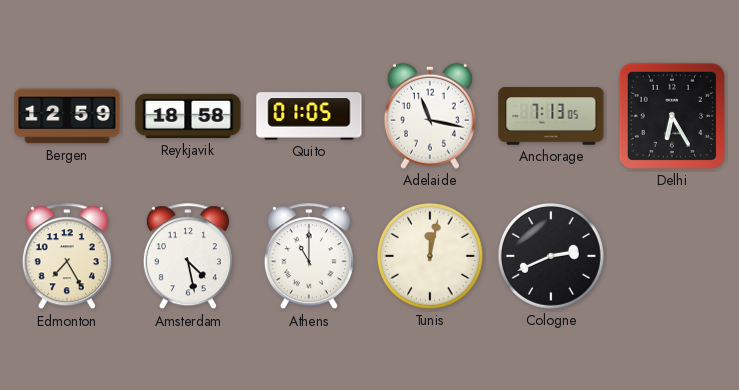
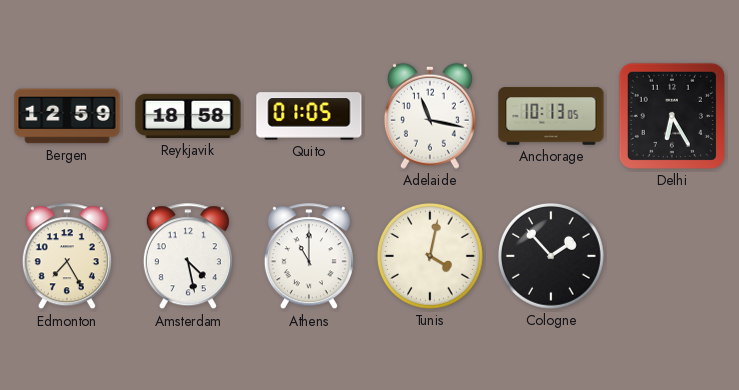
Anchorage: 7:13 -> 10:13
Tunis: 12:02 -> 4:02
Cologne: 2:41 -> 1:53
